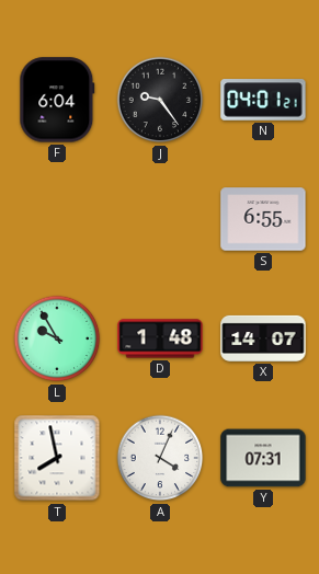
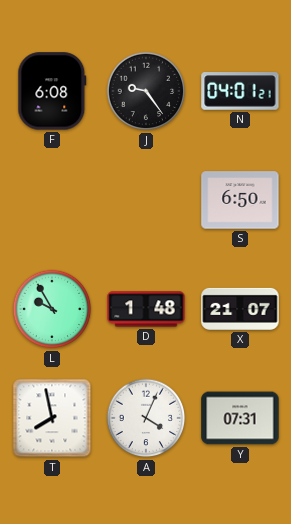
F: 6:04 -> 6:08
S: 6:55 -> 6:50
X: 14:07 -> 21:07
